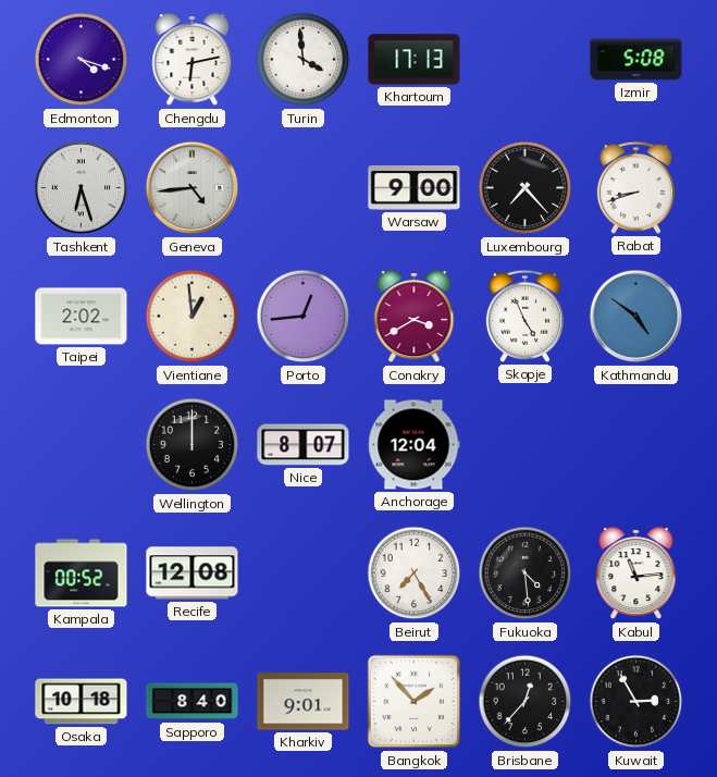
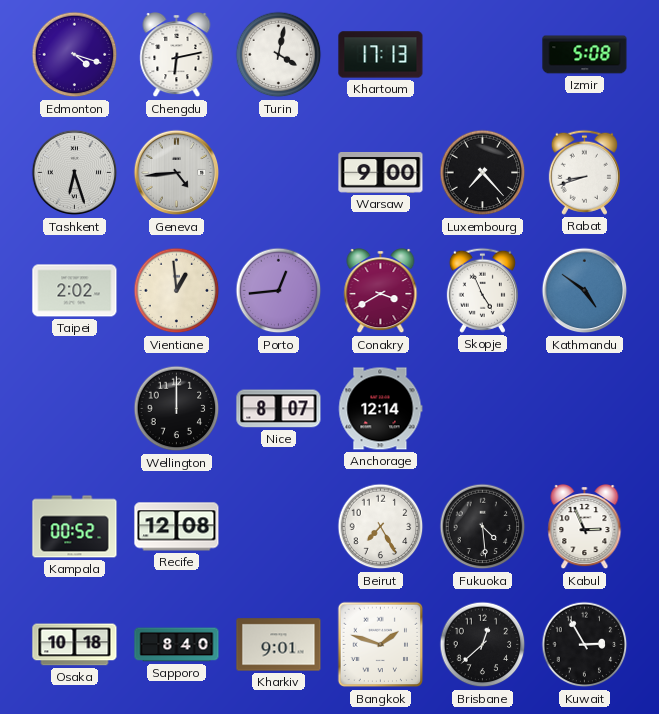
Turin: 3:59 -> 4:02
Anchorage: 12:04 -> 12:14
Kabul: 11:14 -> 2:56
Bangkok: 1:53 -> 1:48
Brisbane: 12:37 -> 12:38
